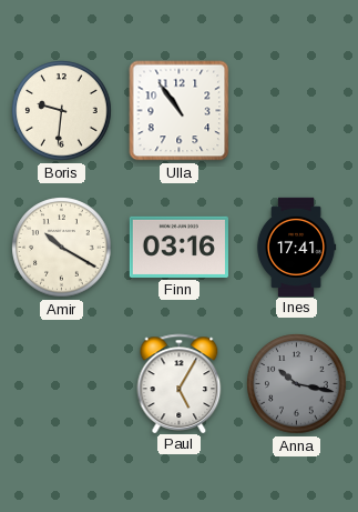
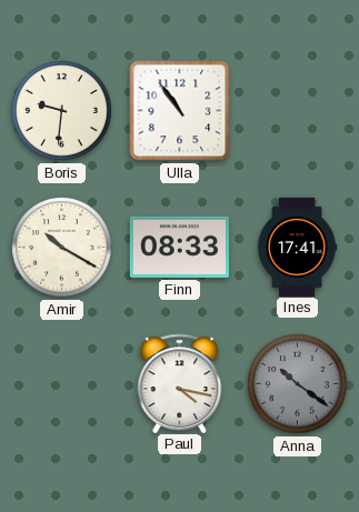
Finn: 03:16 -> 08:33
Paul: 5:05 -> 4:17
Anna: 10:17 -> 10:21
